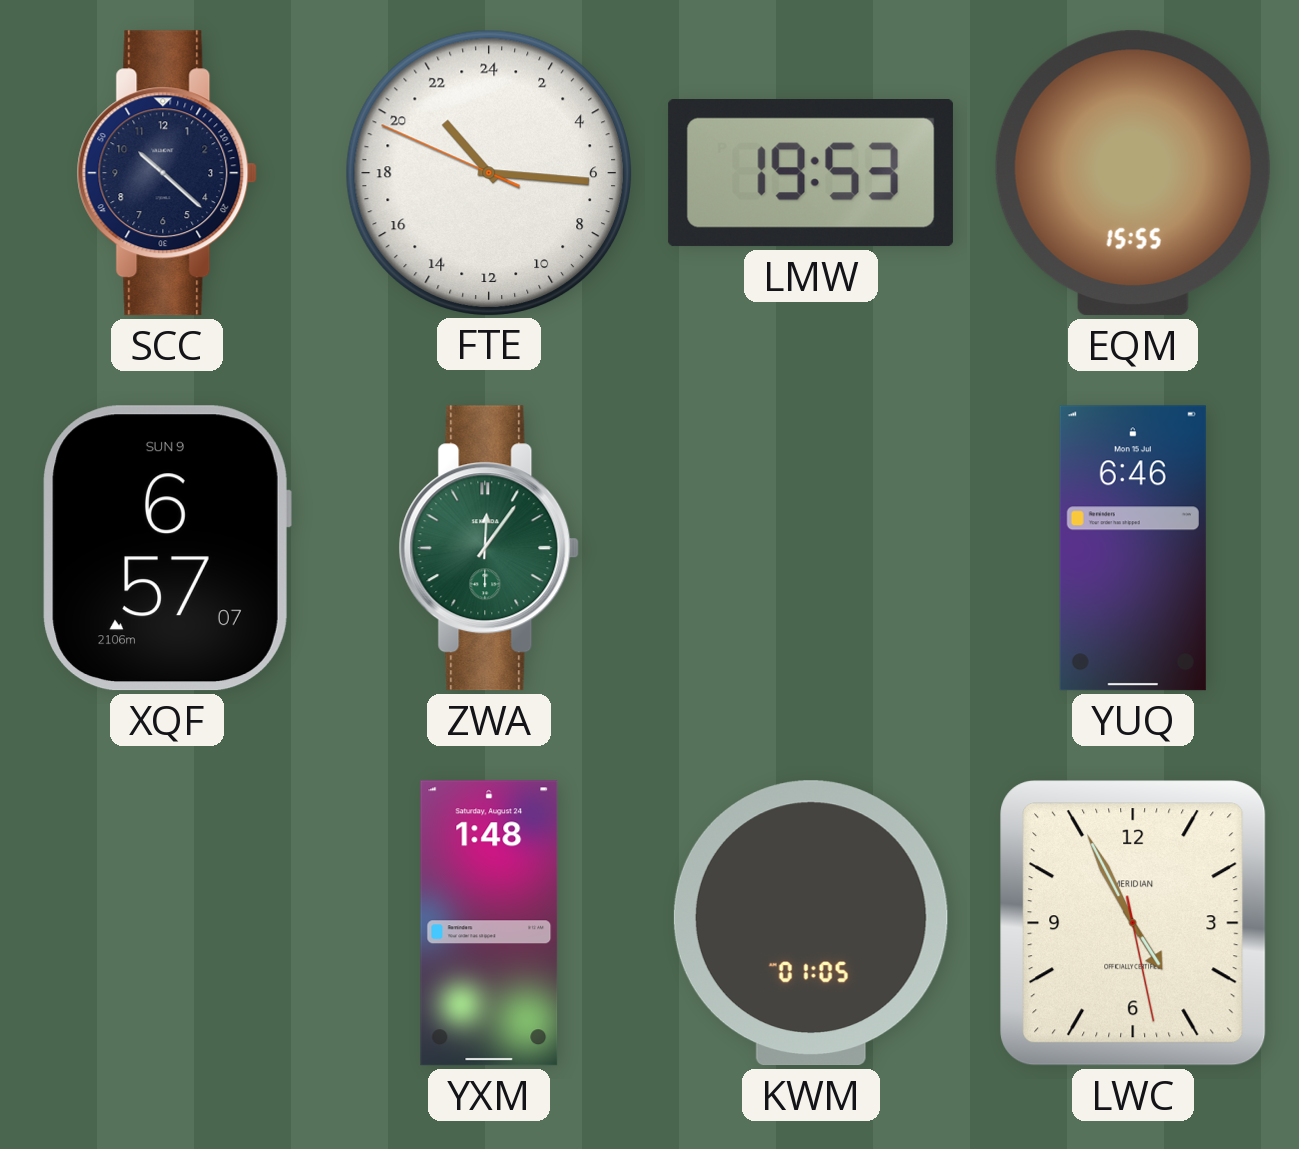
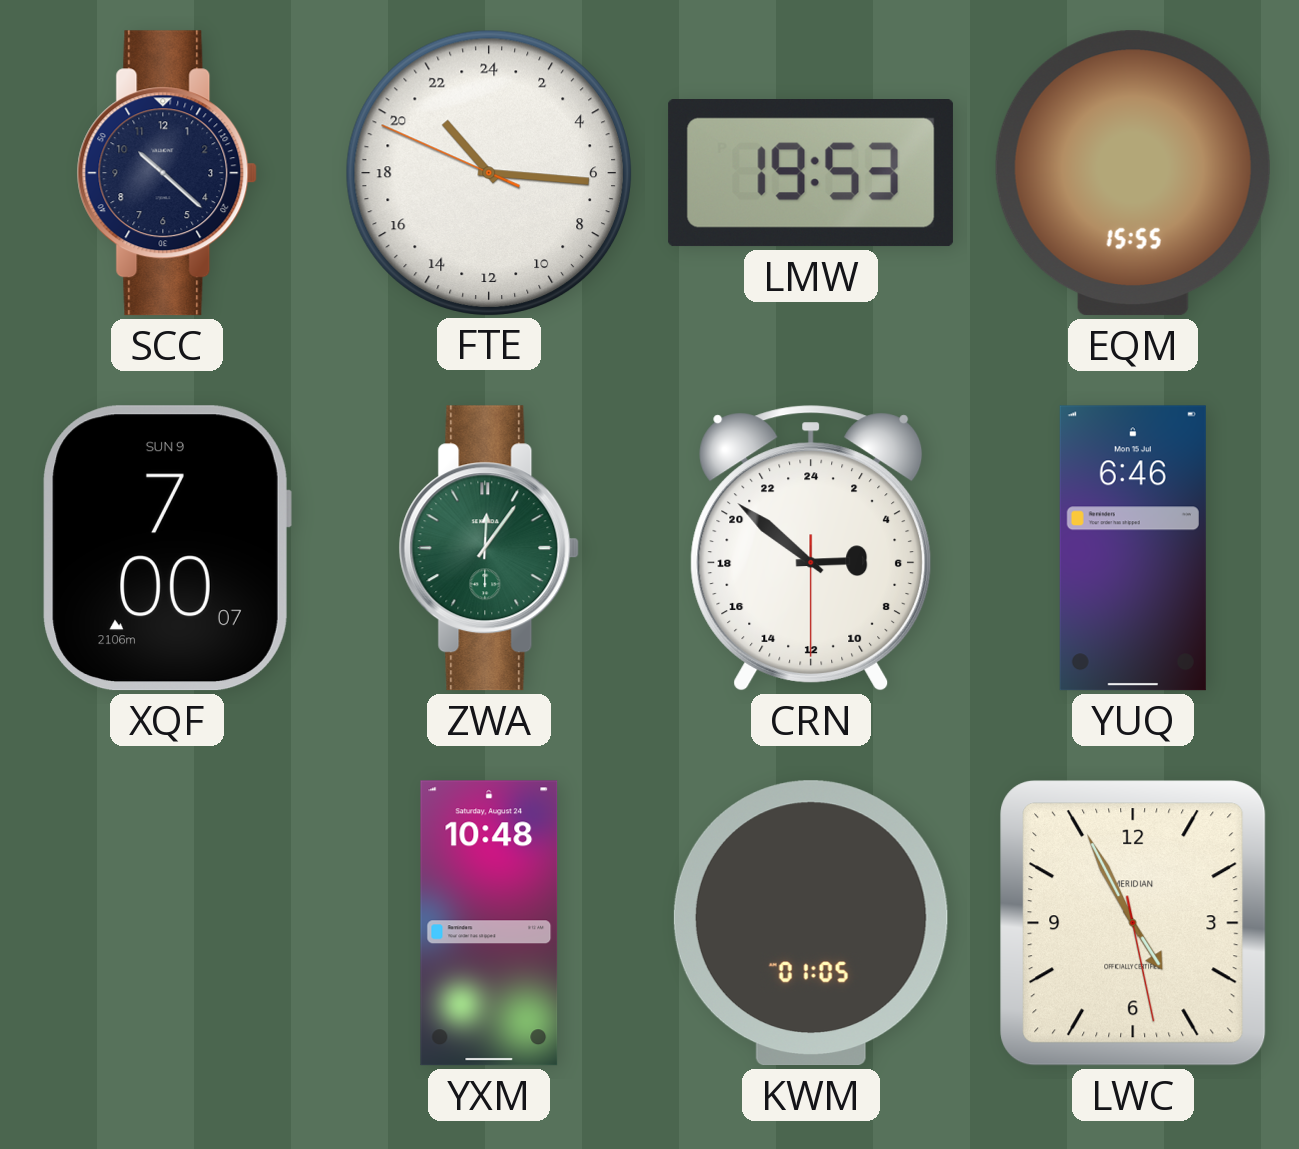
XQF: 6:57 -> 7:00
CRN: none -> 5:51
YXM: 1:48 -> 10:48
